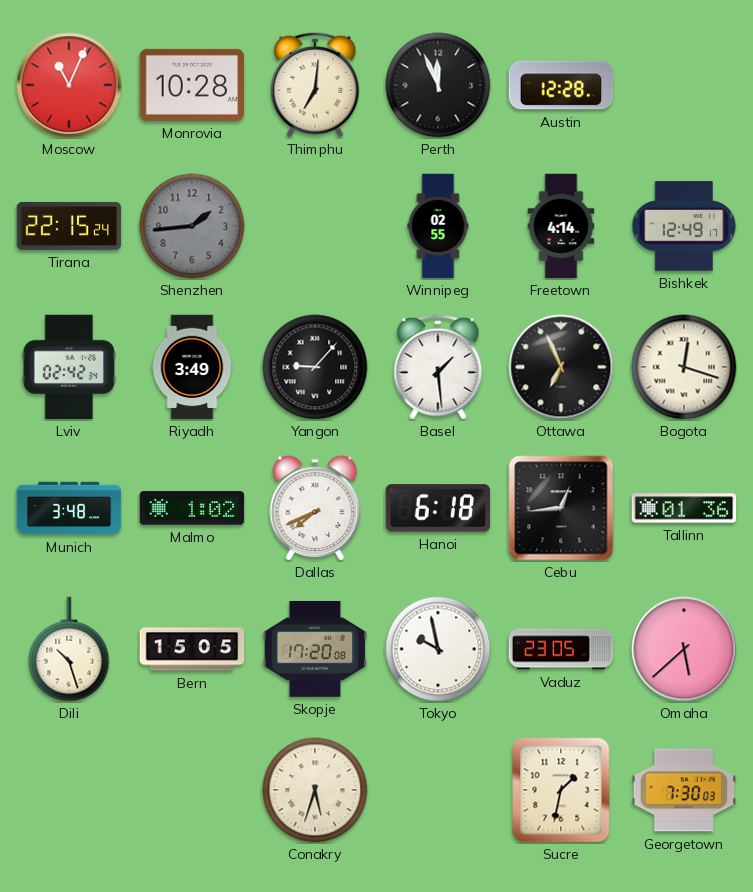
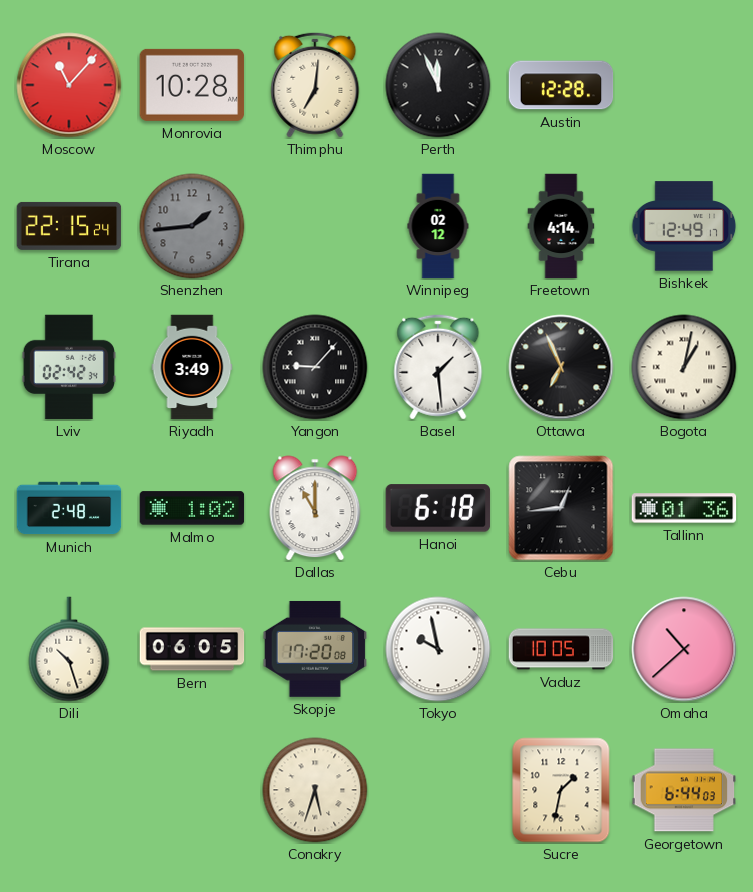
Moscow: 11:04 -> 11:07
Winnipeg: 02:55 -> 02:12
Bogota: 12:18 -> 1:02
Munich: 3:48 -> 2:48
Dallas: 7:41 -> 11:00
Bern: 15:05 -> 06:05
Vaduz: 23:05 -> 10:05
Omaha: 5:38 -> 10:38
Georgetown: 7:30 -> 6:44
